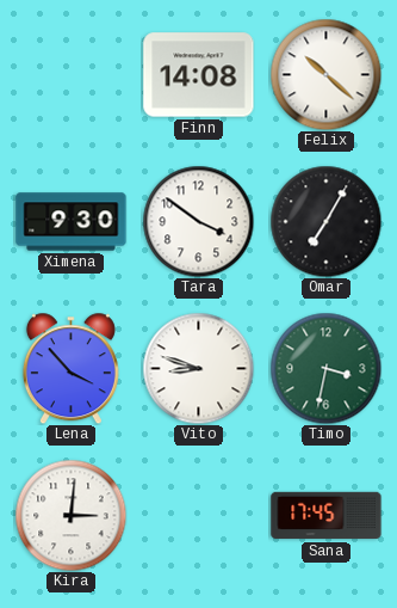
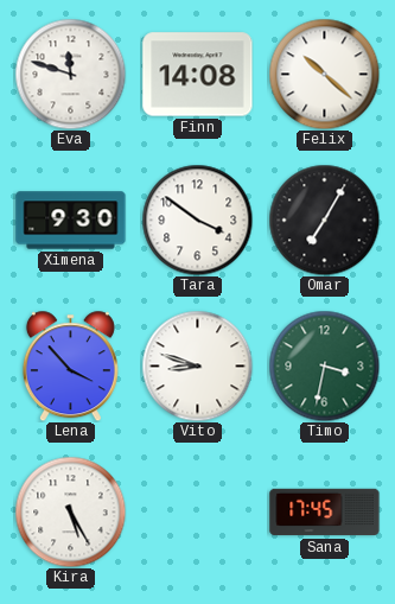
Eva: none -> 11:48
Kira: 3:01 -> 5:25
